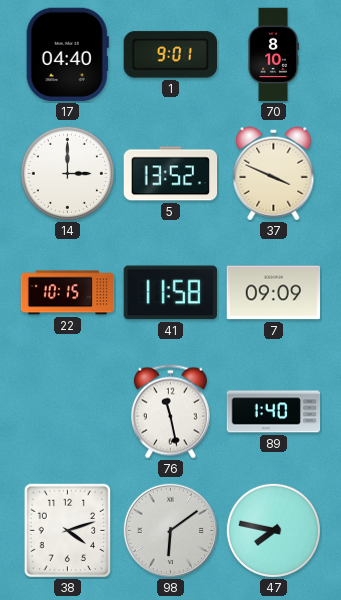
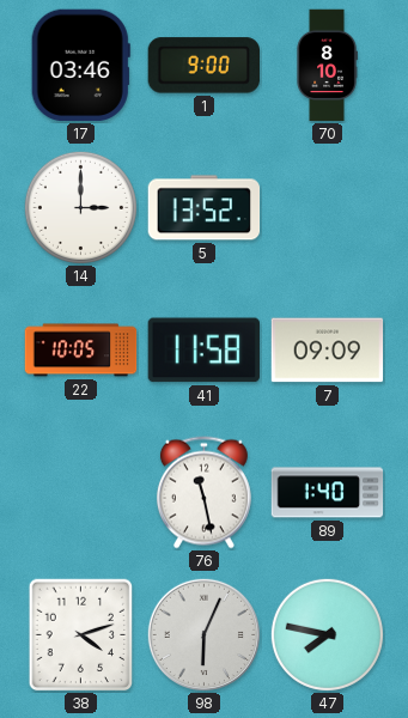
17: 04:40 -> 03:46
1: 9:01 -> 9:00
37: 3:49 -> none
22: 10:15 -> 10:05
98: 6:09 -> 6:04
